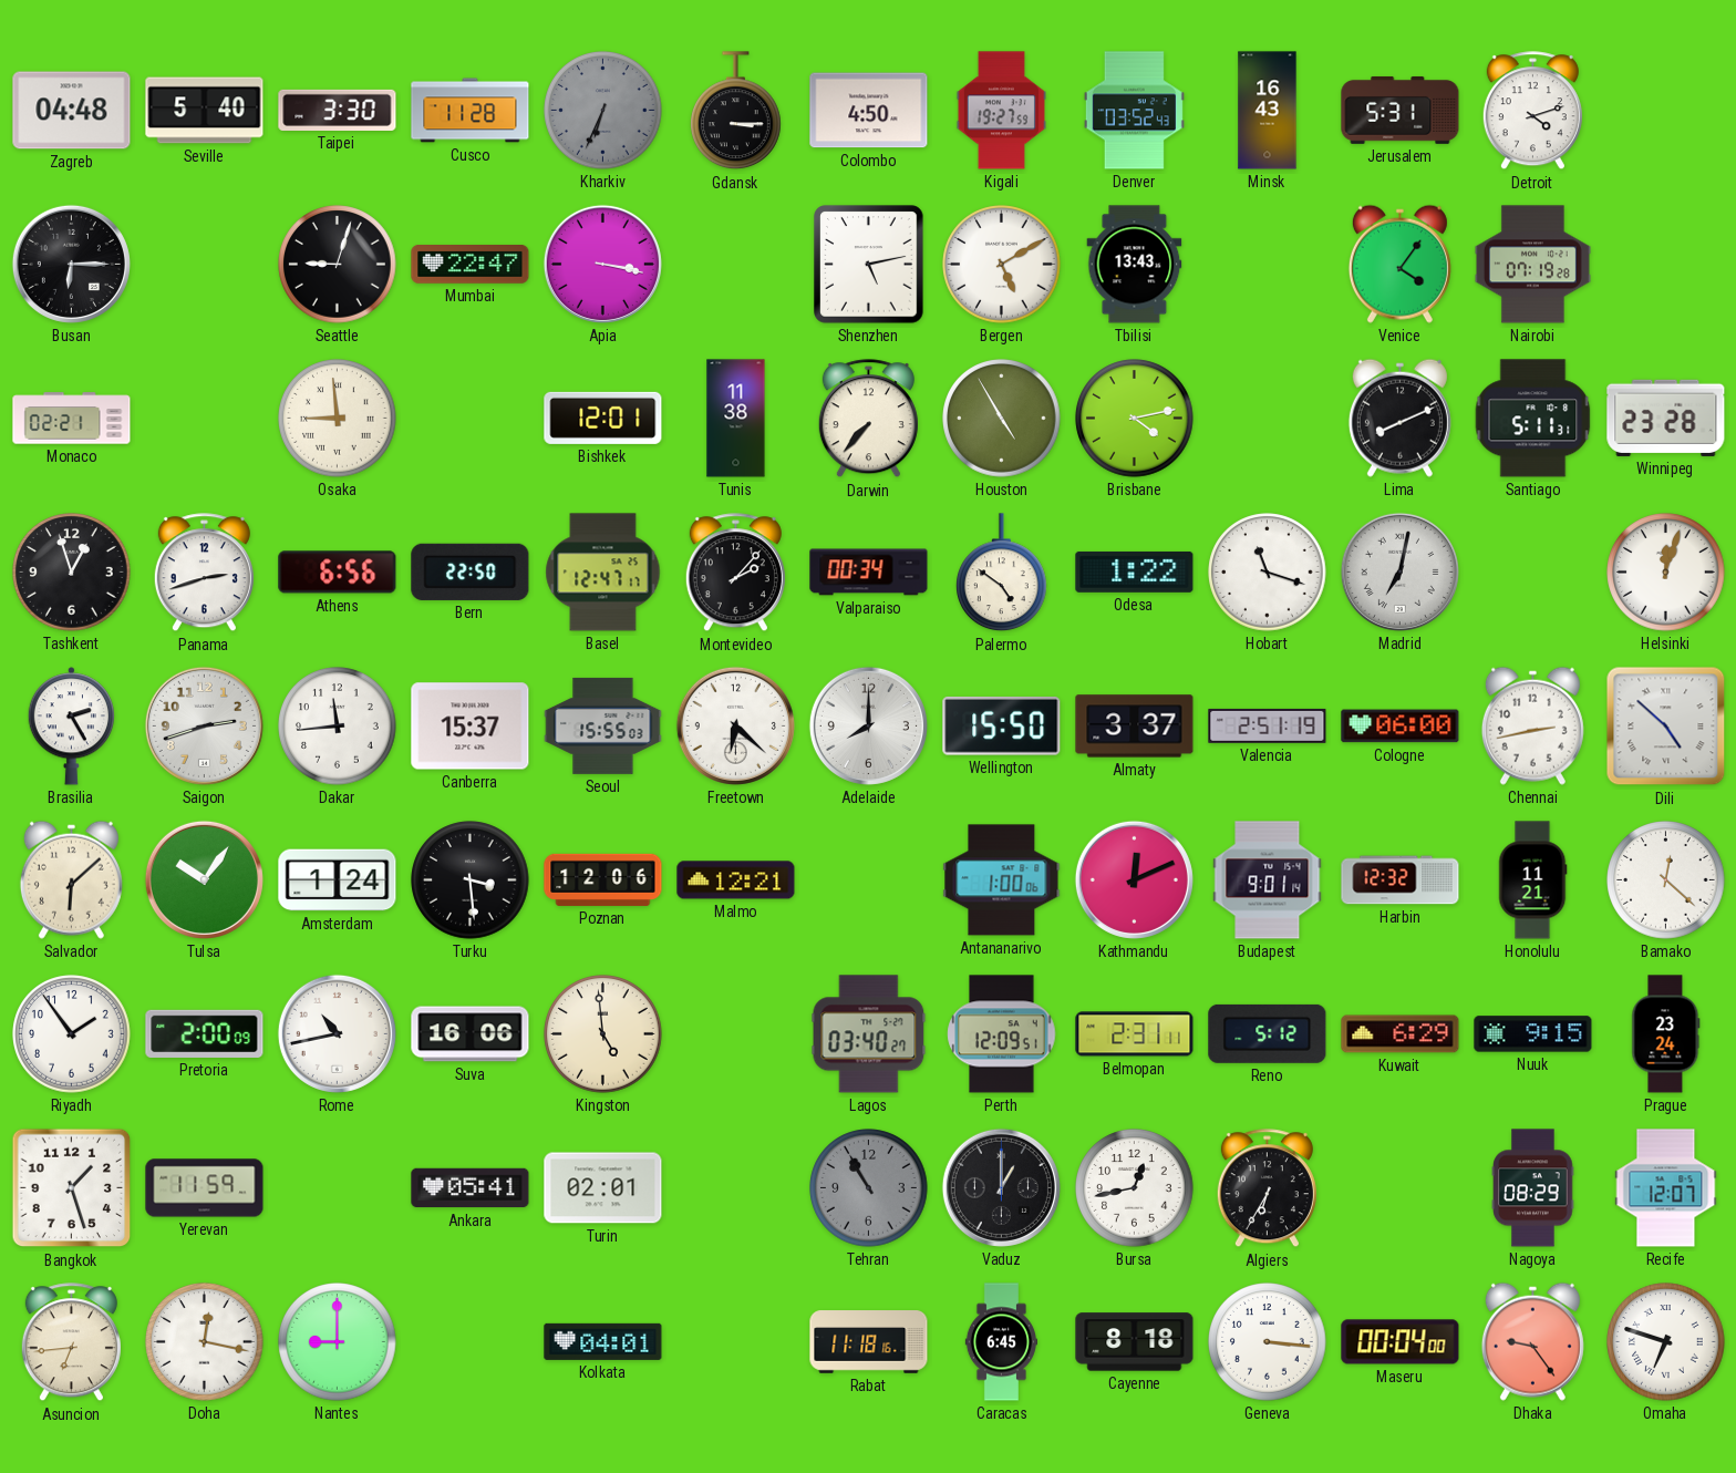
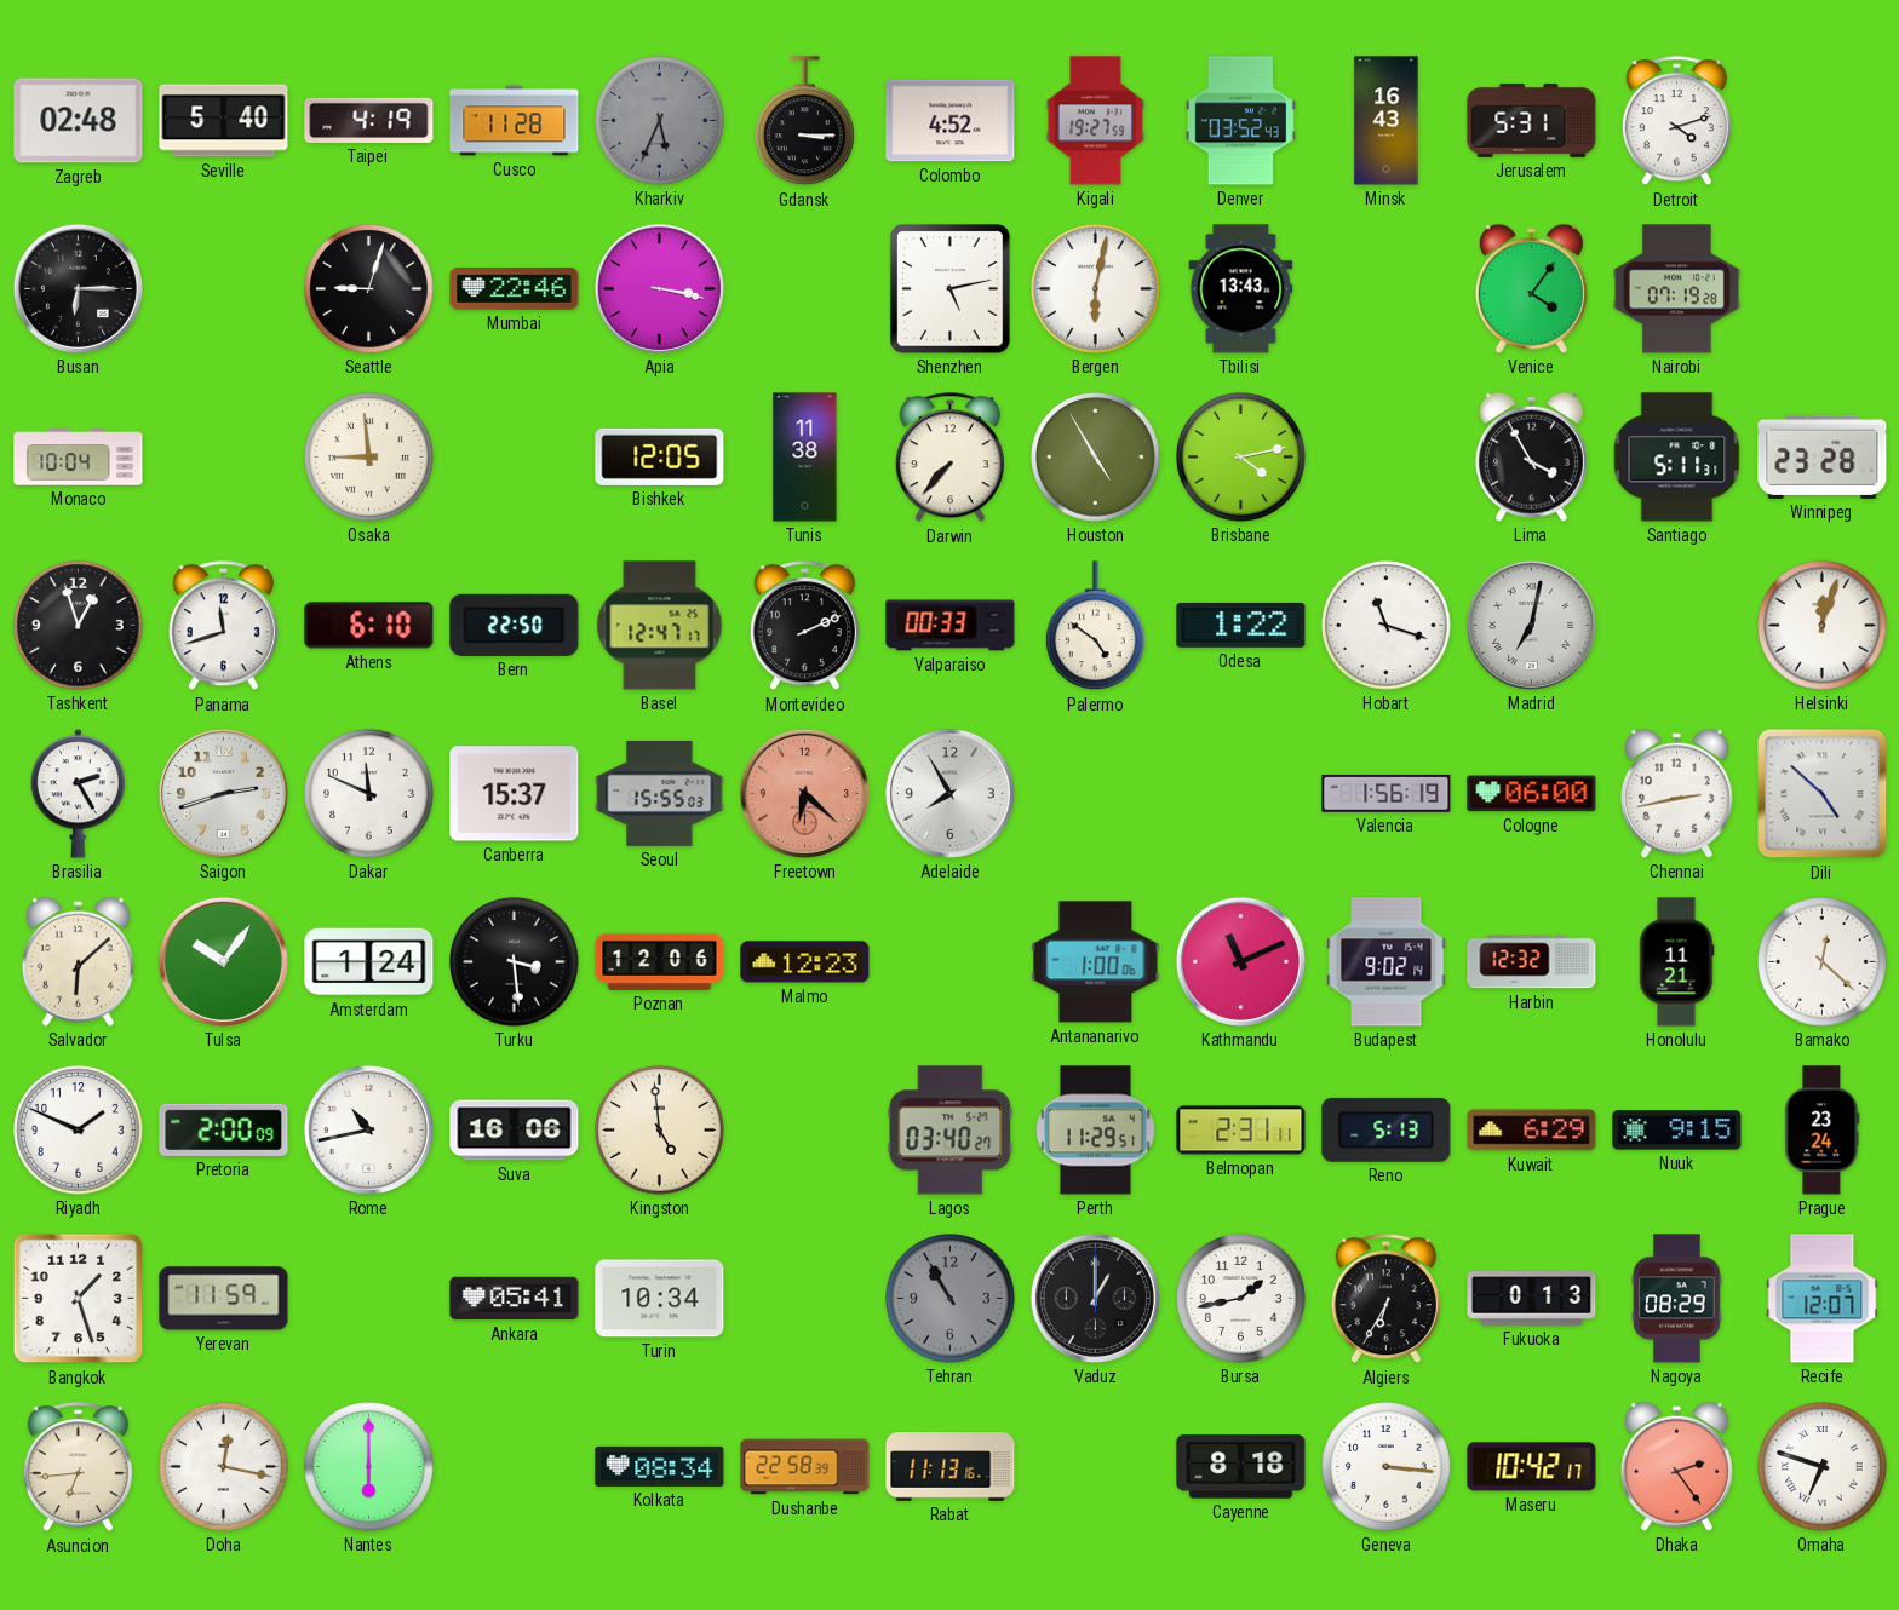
Zagreb: 04:48 -> 02:48
Taipei: 3:30 -> 4:19
Kharkiv: 6:34 -> 5:34
Colombo: 4:50 -> 4:52
Mumbai: 22:47 -> 22:46
Bergen: 5:10 -> 6:02
Monaco: 02:21 -> 10:04
Bishkek: 12:01 -> 12:05
Lima: 8:11 -> 3:55
Panama: 2:42 -> 11:42
Athens: 6:56 -> 6:10
Montevideo: 2:07 -> 2:11
Valparaiso: 00:34 -> 00:33
Dakar: 11:44 -> 11:49
Freetown dial: white -> salmon
Adelaide: 8:00 -> 7:55
Wellington: 15:50 -> none
Almaty: 3:37 -> none
Valencia: 2:51 -> 1:56
Malmo: 12:21 -> 12:23
Kathmandu: 12:11 -> 11:11
Budapest: 9:01 -> 9:02
Riyadh: 1:54 -> 1:49
Perth: 12:09 -> 11:29
Reno: 5:12 -> 5:13
Turin: 02:01 -> 10:34
Bursa: 12:43 -> 1:43
Fukuoka: none -> 0:13
Nantes: 9:00 -> 6:00
Kolkata: 04:01 -> 08:34
Dushanbe: none -> 22:58
Rabat: 11:18 -> 11:13
Caracas: 6:45 -> none
Maseru: 00:04 -> 10:42
Dhaka: 9:24 -> 2:24
